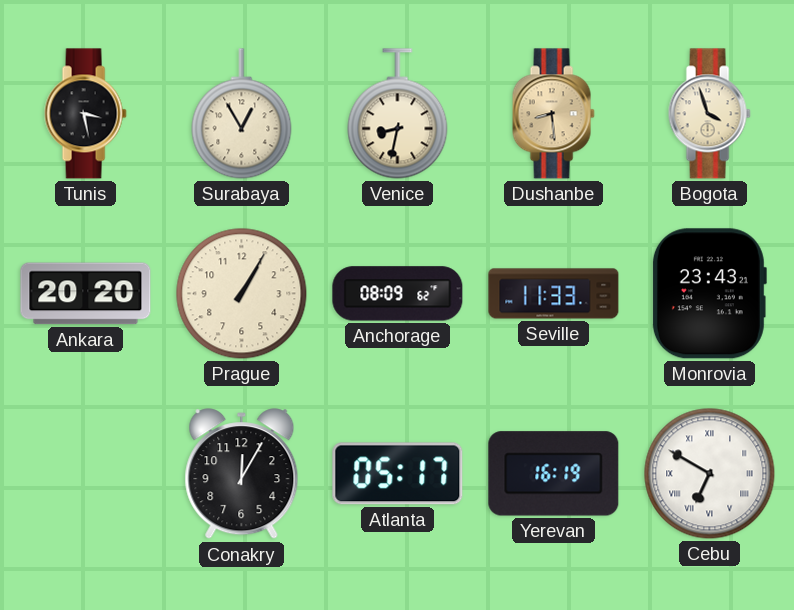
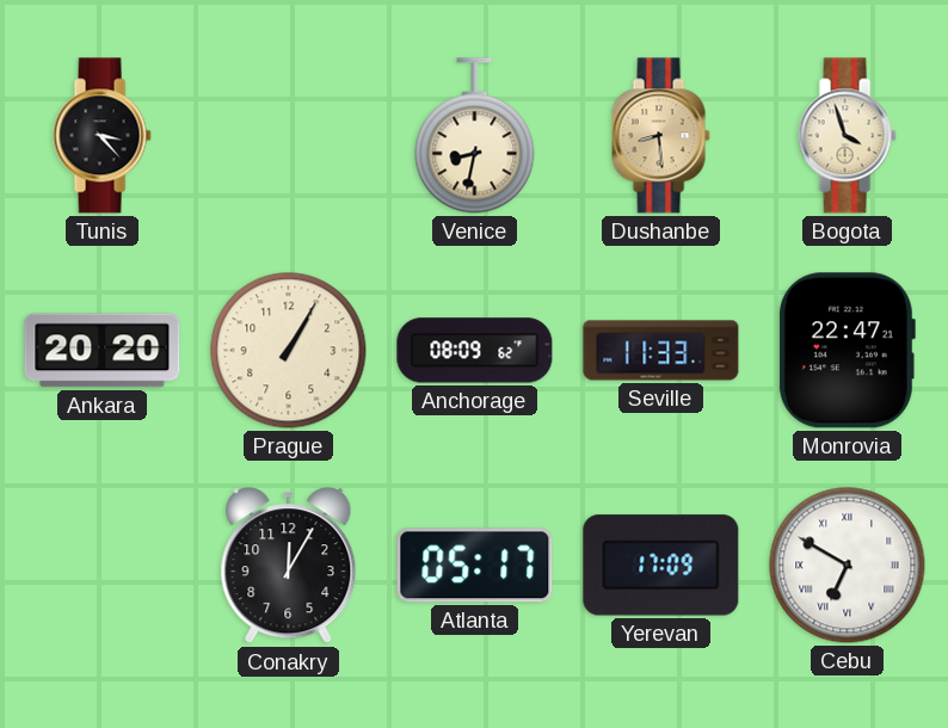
Tunis: 3:28 -> 3:23
Surabaya: 12:55 -> none
Monrovia: 23:43 -> 22:47
Yerevan: 16:19 -> 17:09
